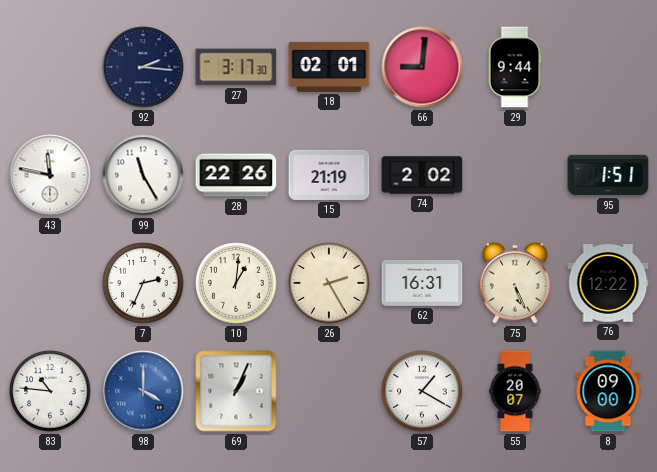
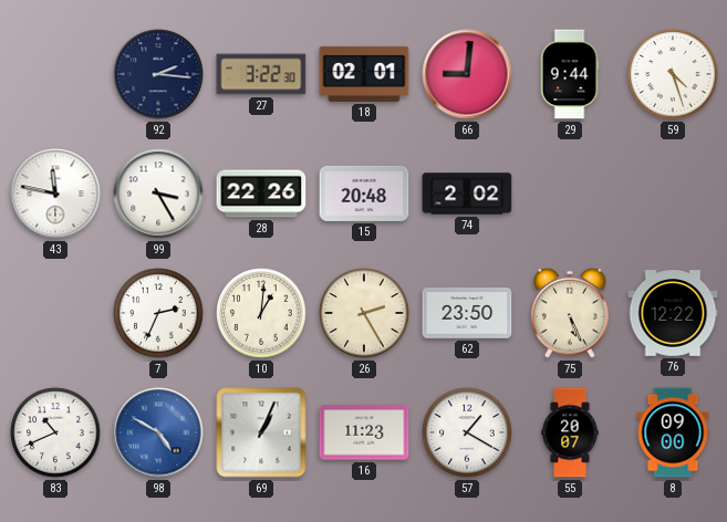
27: 3:17 -> 3:22
59: none -> 4:27
99: 11:25 -> 3:25
15: 21:19 -> 20:48
95: 1:51 -> none
62: 16:31 -> 23:50
83: 10:46 -> 10:41
98: 4:00 -> 4:50
16: none -> 11:23
